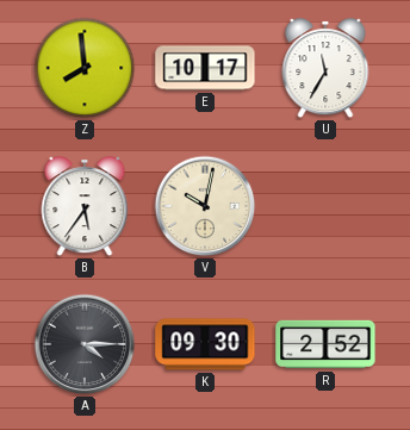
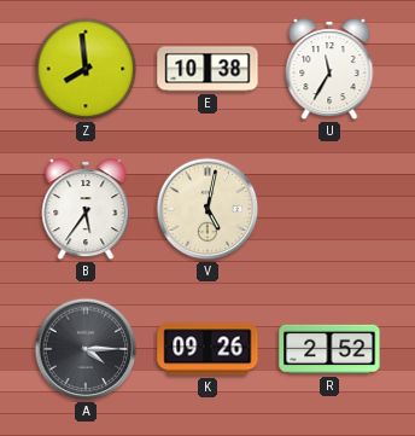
E: 10:17 -> 10:38
V: 10:02 -> 5:02
K: 09:30 -> 09:26
